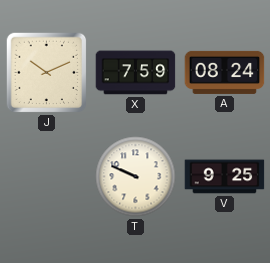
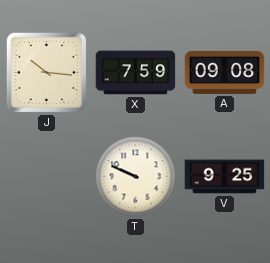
J: 10:11 -> 10:16
A: 08:24 -> 09:08
